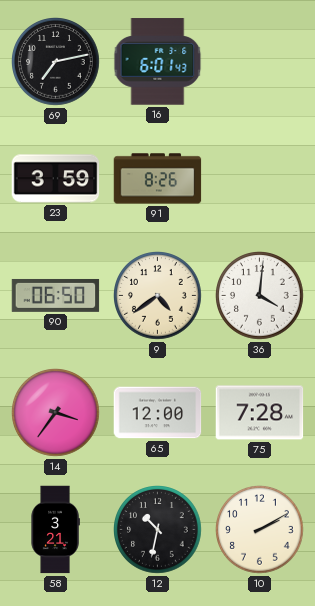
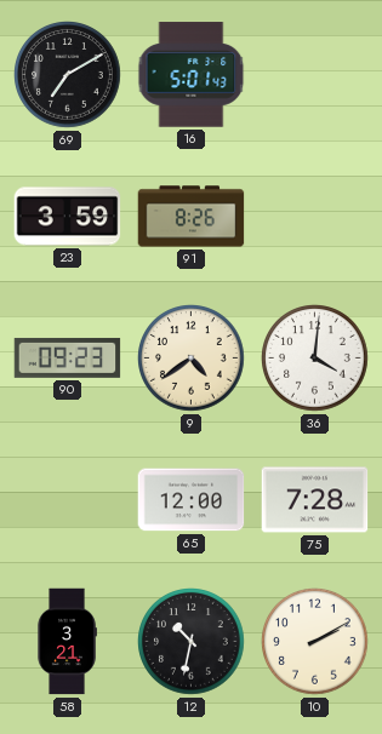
69: 7:13 -> 7:10
16: 6:01 -> 5:01
90: 06:50 -> 09:23
14: 3:36 -> none
